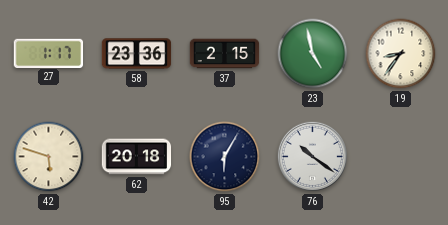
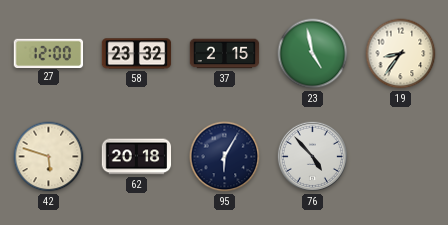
27: 1:17 -> 12:00
58: 23:36 -> 23:32
76: 10:21 -> 4:53
